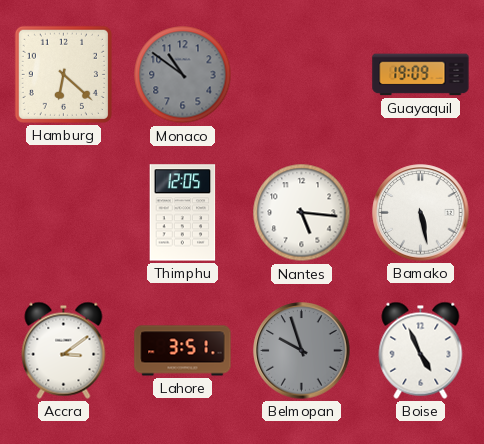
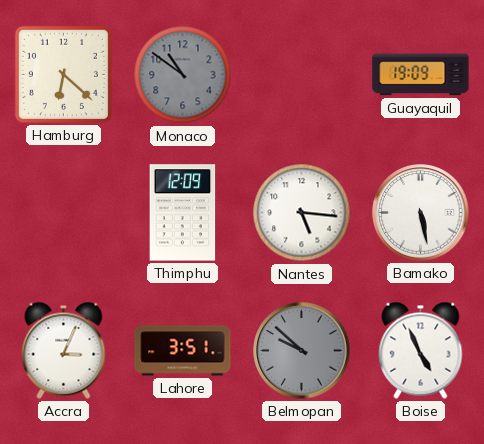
Thimphu: 12:05 -> 12:09
Accra: 3:09 -> 3:04
Belmopan: 9:57 -> 9:52
